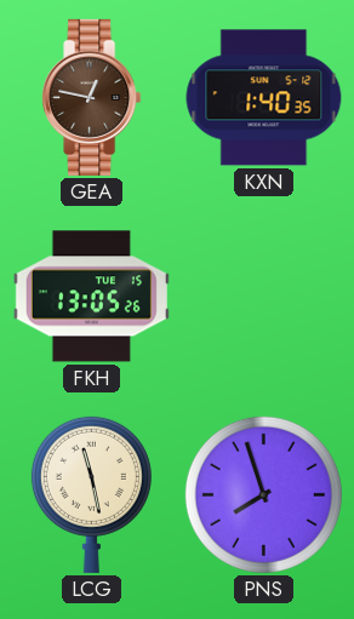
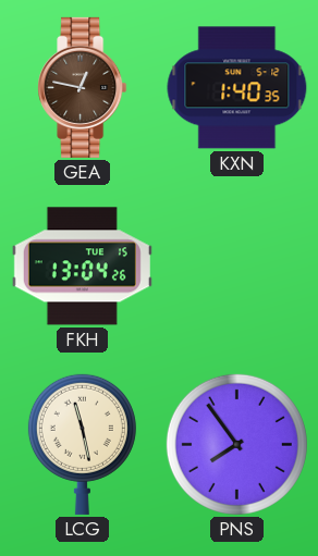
FKH: 13:05 -> 13:04
PNS: 7:57 -> 7:54
